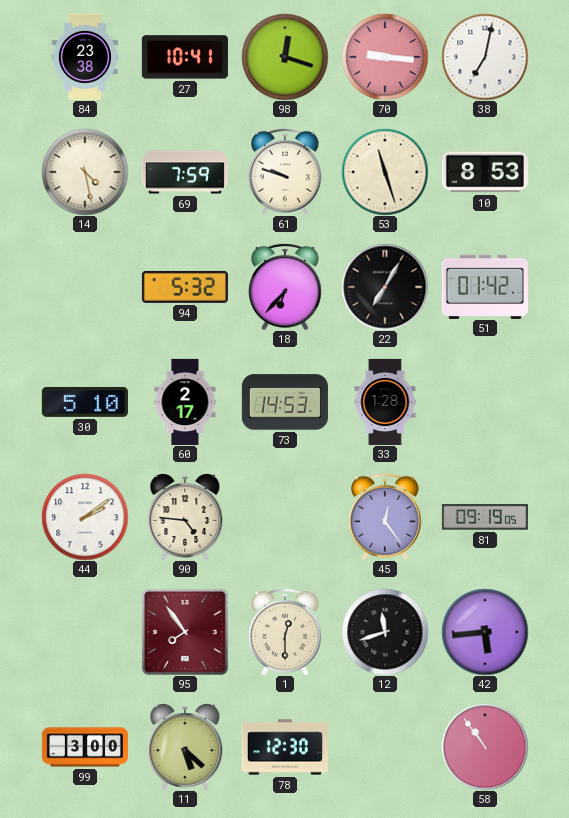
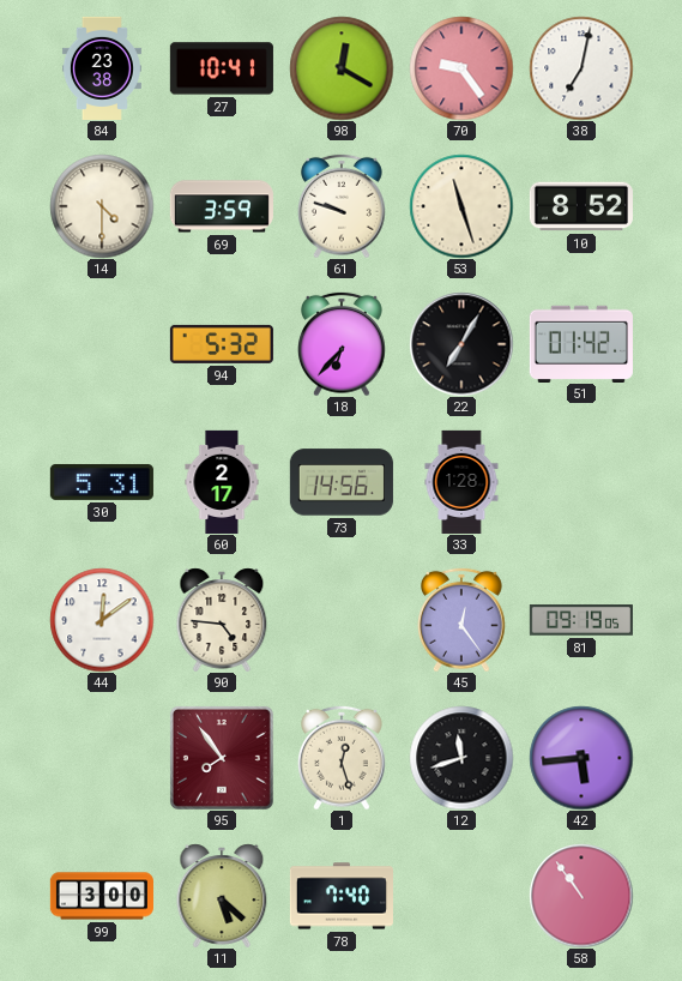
98: 12:18 -> 12:20
70: 9:16 -> 9:24
14: 4:28 -> 4:30
69: 7:59 -> 3:59
10: 8:53 -> 8:52
30: 5:10 -> 5:31
73: 14:53 -> 14:56
44: 2:09 -> 12:09
1: 12:30 -> 12:27
78: 12:30 -> 7:40
